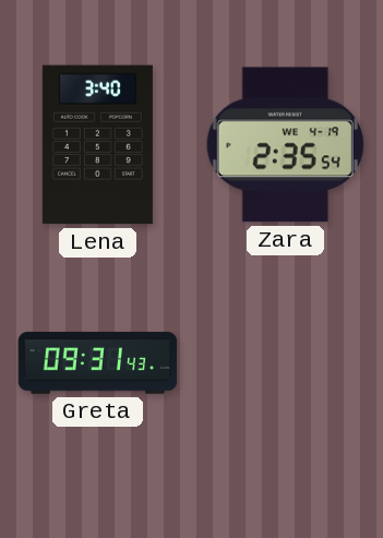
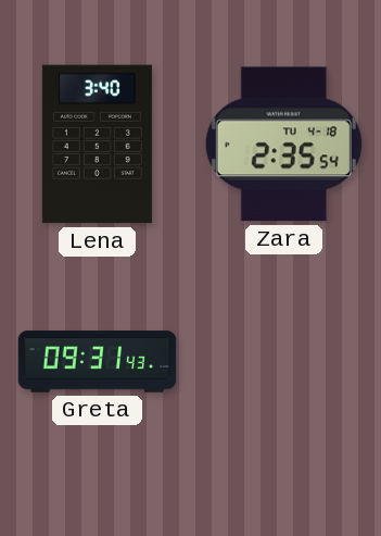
Zara date: WE 4-19 -> TU 4-18
